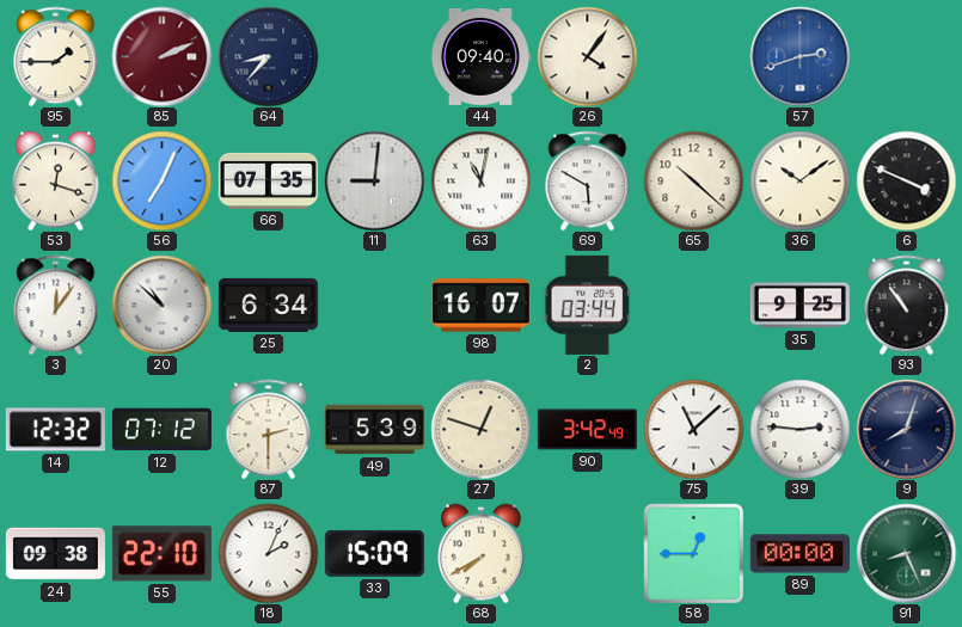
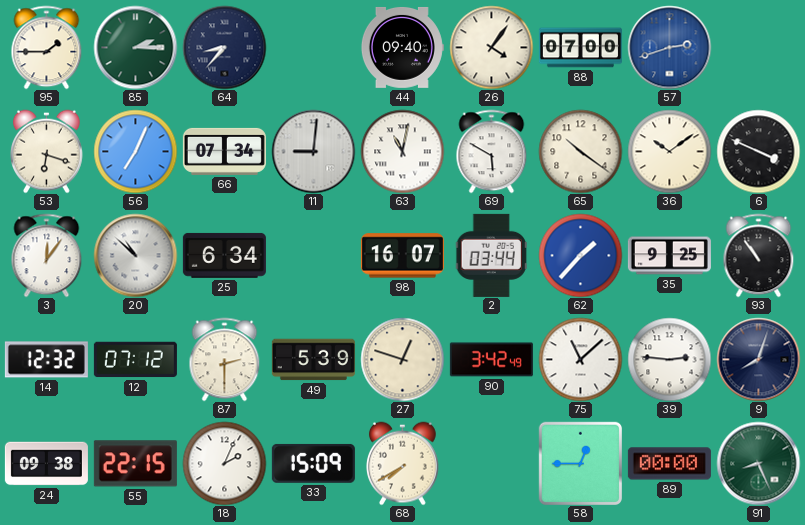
85: 2:11 -> 2:15
85 dial: burgundy -> green
88: none -> 07:00
53: 12:18 -> 6:18
66: 07:35 -> 07:34
65: 10:22 -> 10:21
62: none -> 1:37
55: 22:10 -> 22:15
